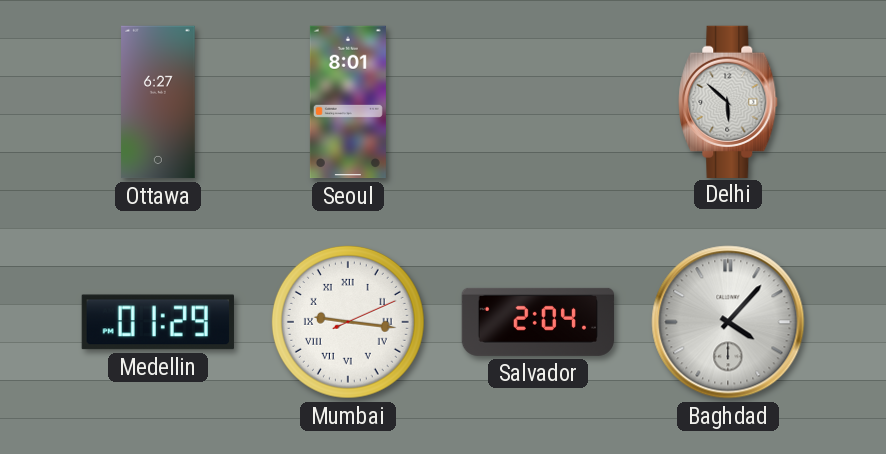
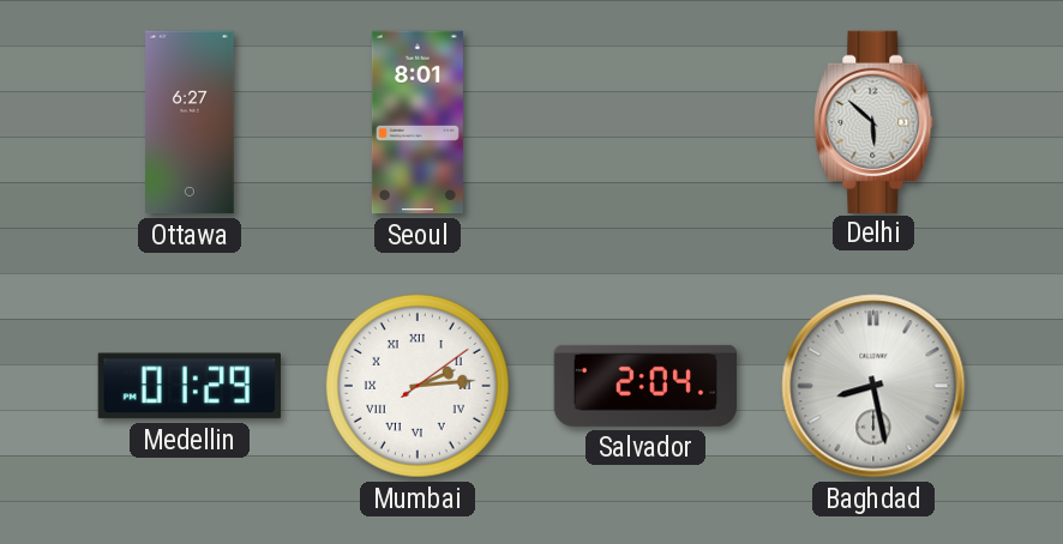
Mumbai: 9:16 -> 2:14
Baghdad: 4:07 -> 8:28
